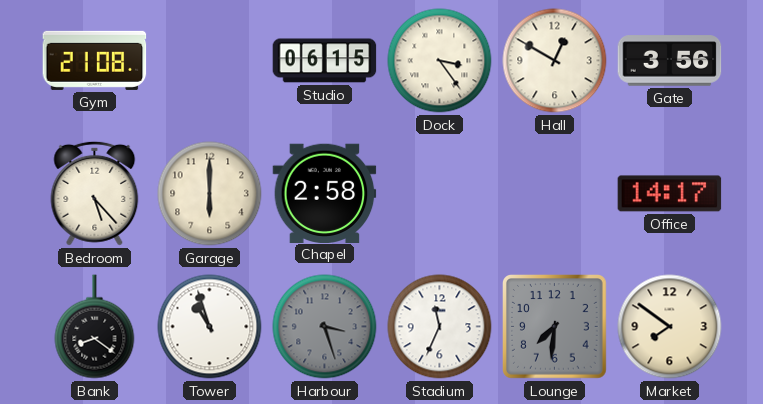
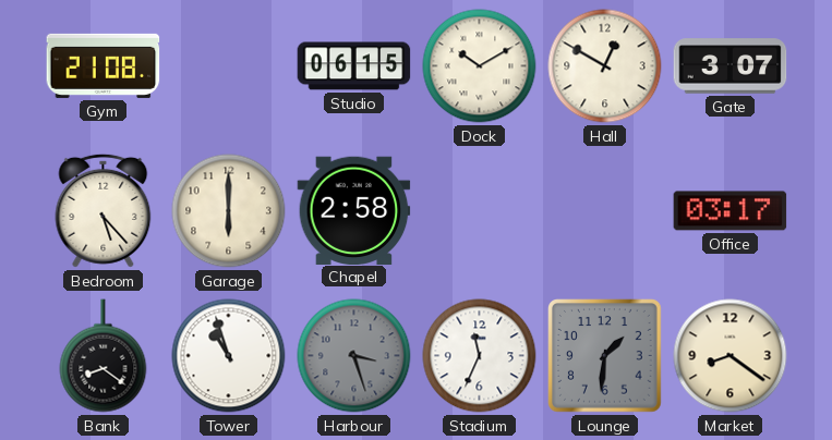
Dock: 3:24 -> 10:10
Gate: 3:56 -> 3:07
Office: 14:17 -> 03:17
Lounge: 7:31 -> 1:31
Market: 7:51 -> 8:21
